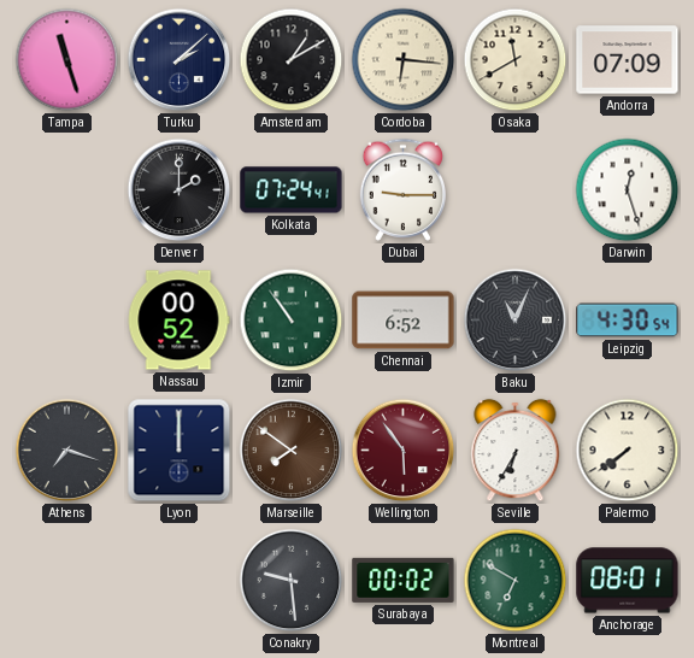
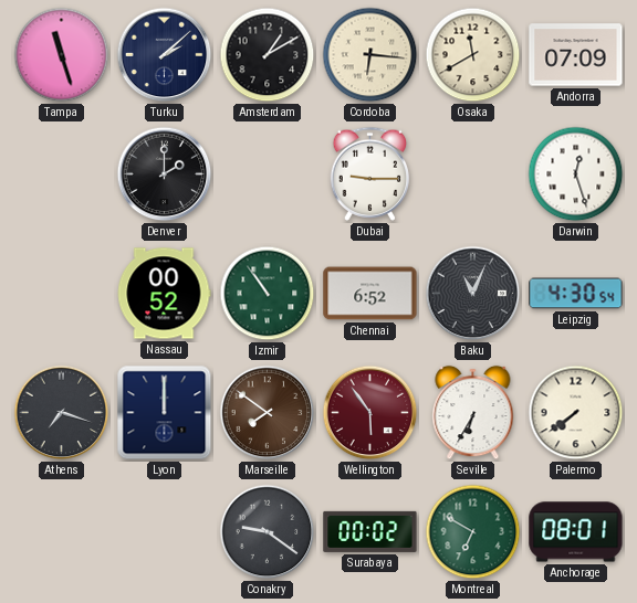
Kolkata: 07:24 -> none
Conakry: 9:29 -> 9:21
